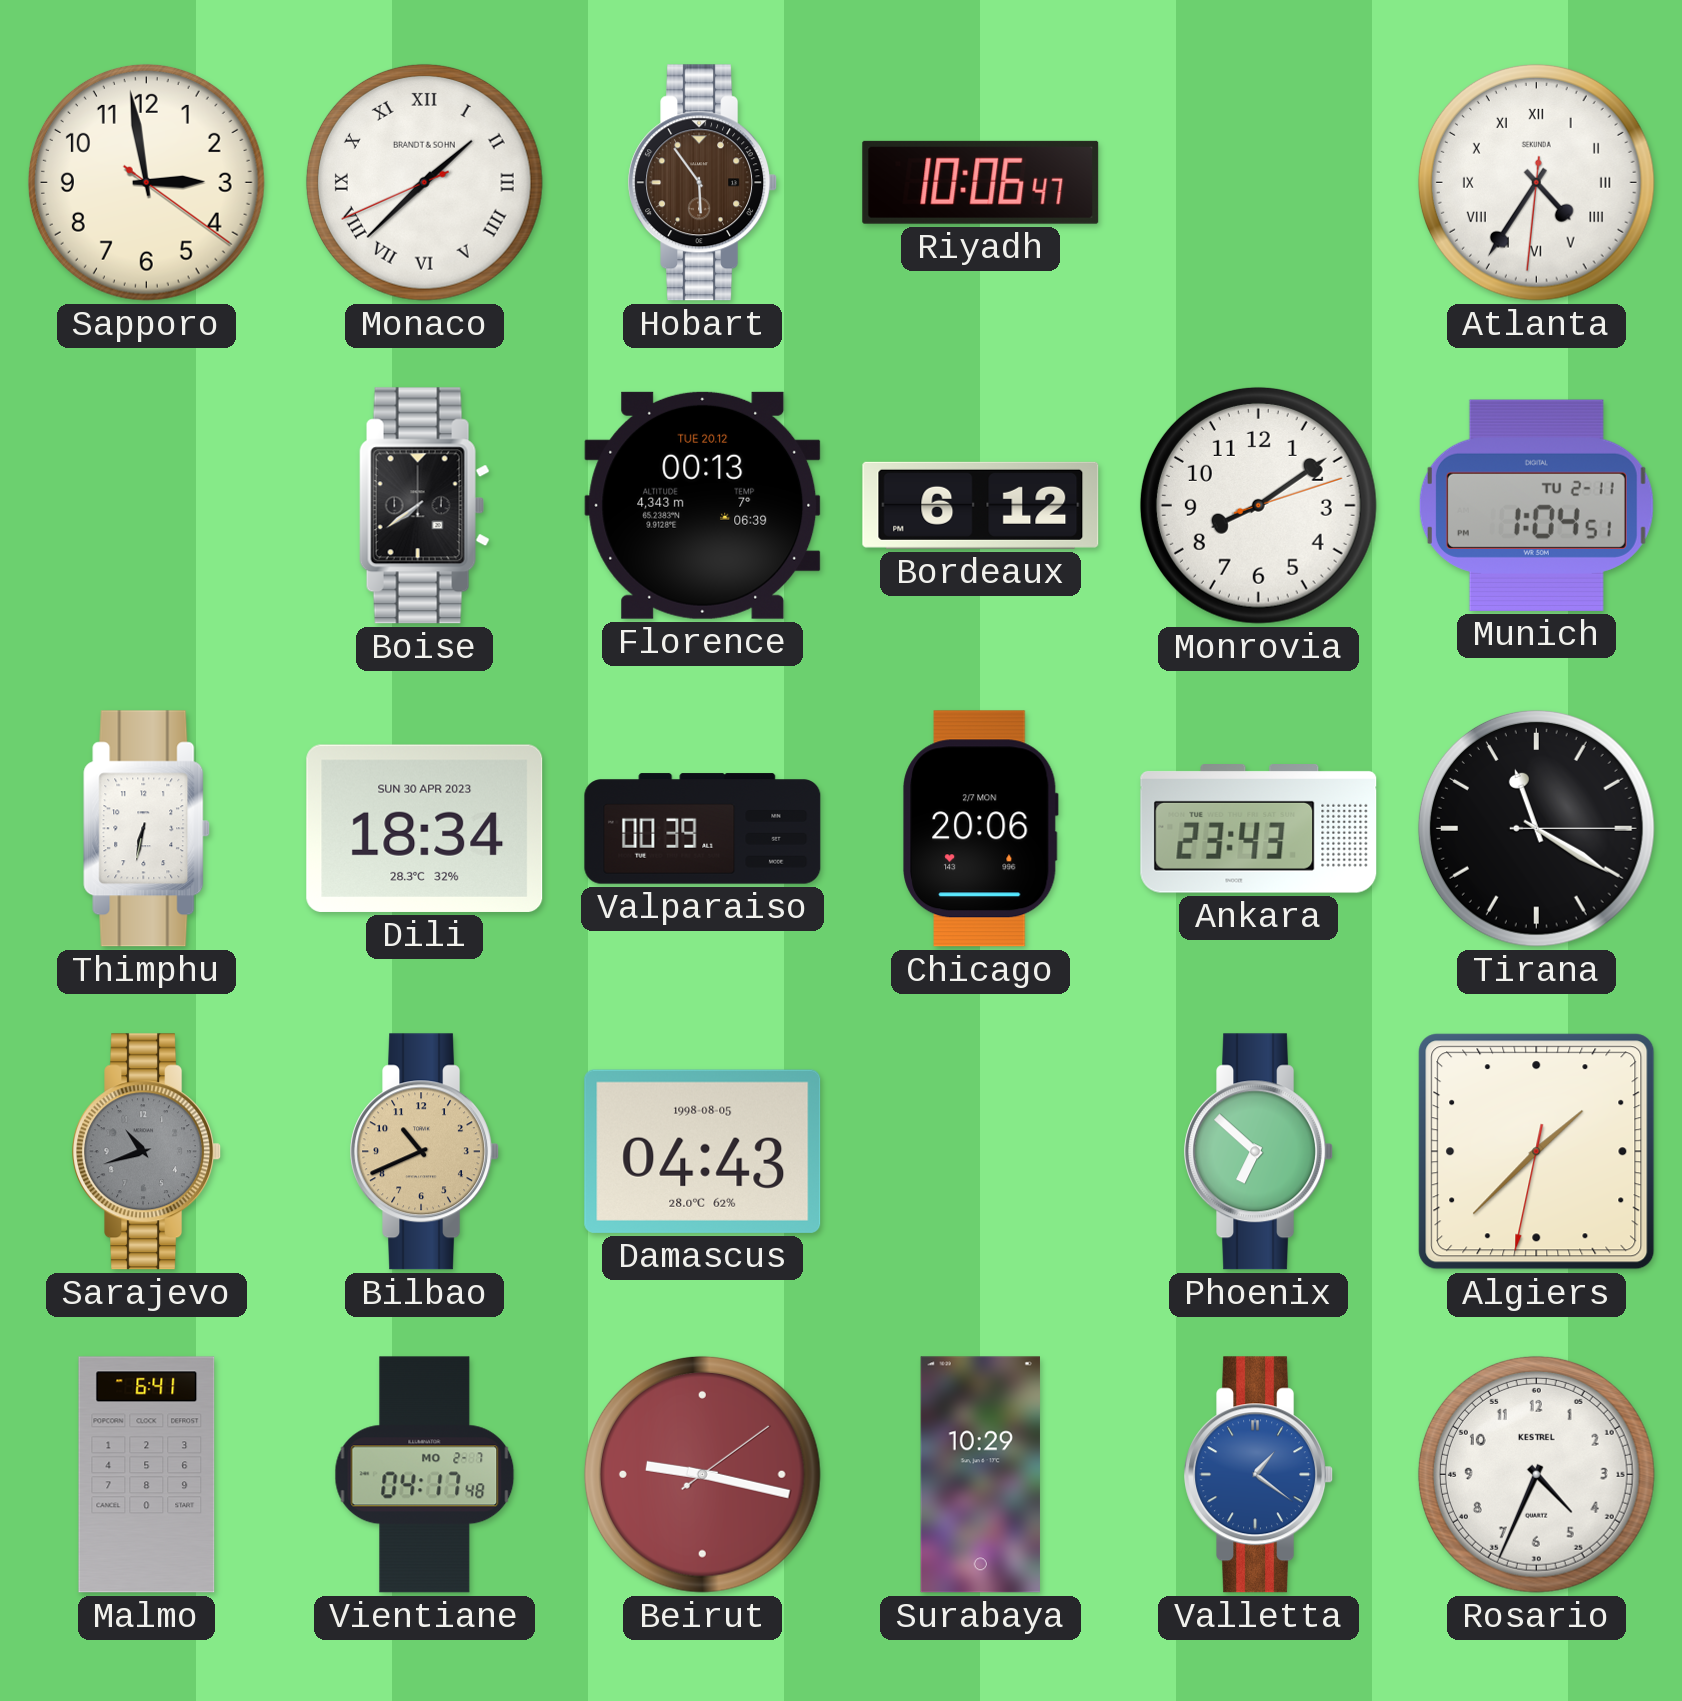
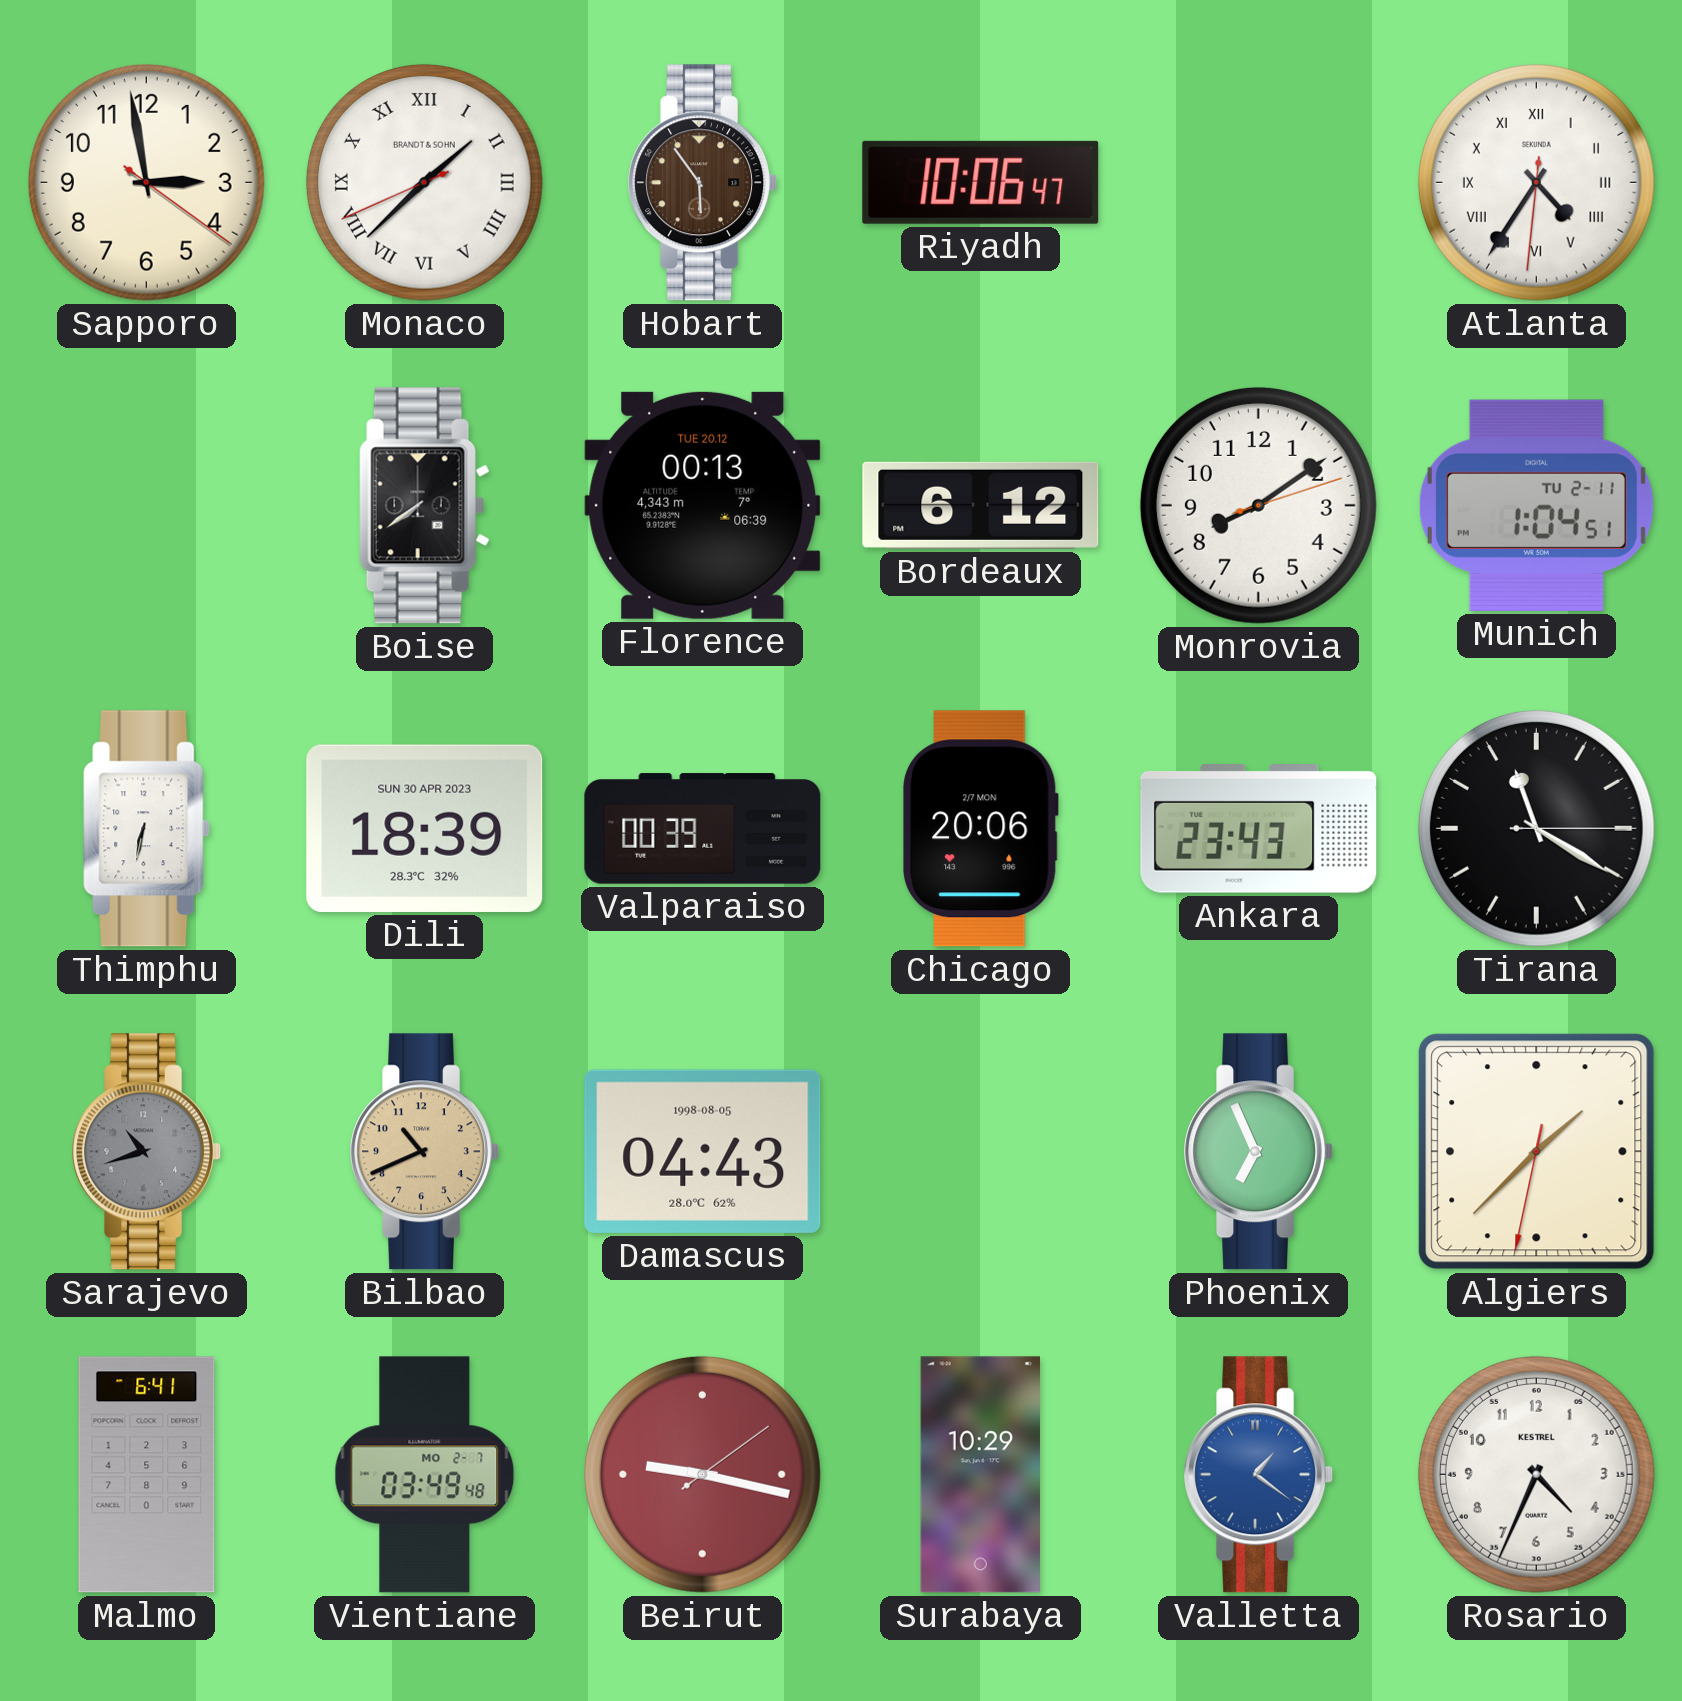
Dili: 18:34 -> 18:39
Phoenix: 6:52 -> 6:56
Vientiane: 04:17 -> 03:49
